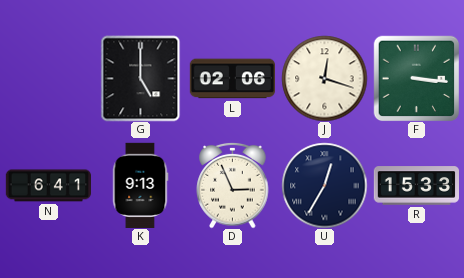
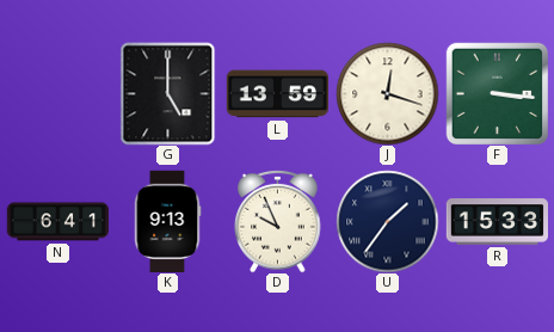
L: 02:06 -> 13:59
D: 2:56 -> 9:56
U: 12:35 -> 1:36
